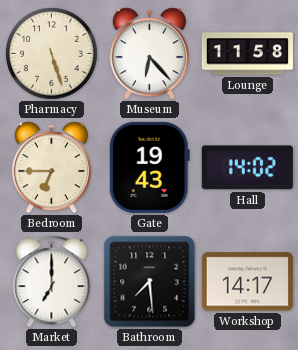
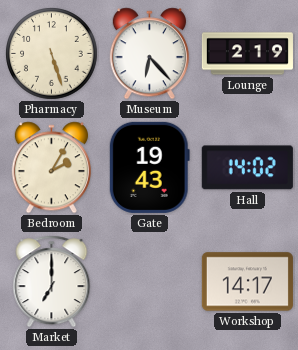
Lounge: 11:58 -> 2:19
Bedroom: 6:45 -> 2:05
Bathroom: 7:29 -> none
